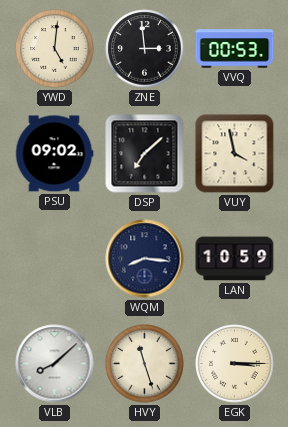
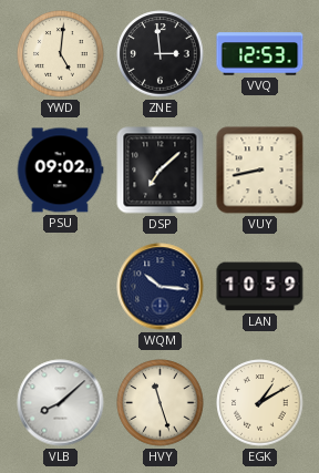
VVQ: 00:53 -> 12:53
VUY: 3:58 -> 8:43
WQM: 8:16 -> 10:16
EGK: 3:15 -> 1:10
